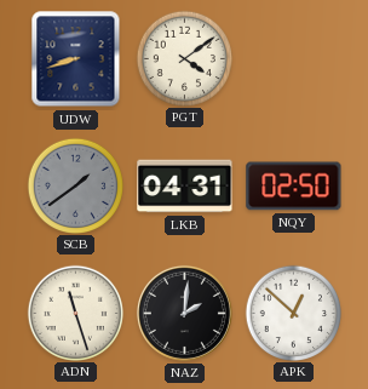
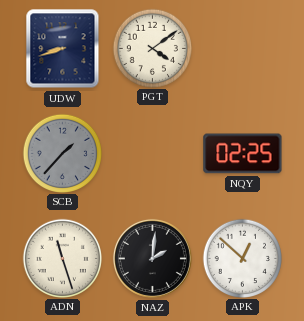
SCB: 1:39 -> 1:37
LKB: 04:31 -> none
NQY: 02:50 -> 02:25
